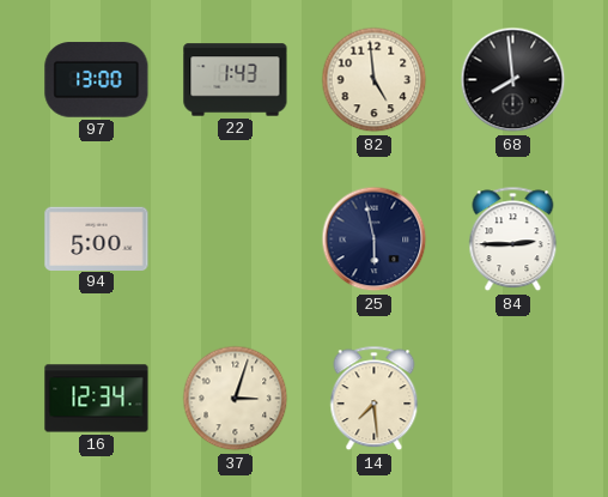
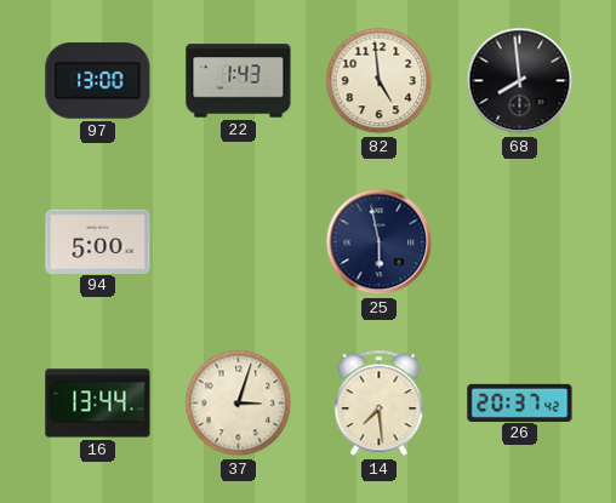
84: 2:45 -> none
16: 12:34 -> 13:44
26: none -> 20:37
